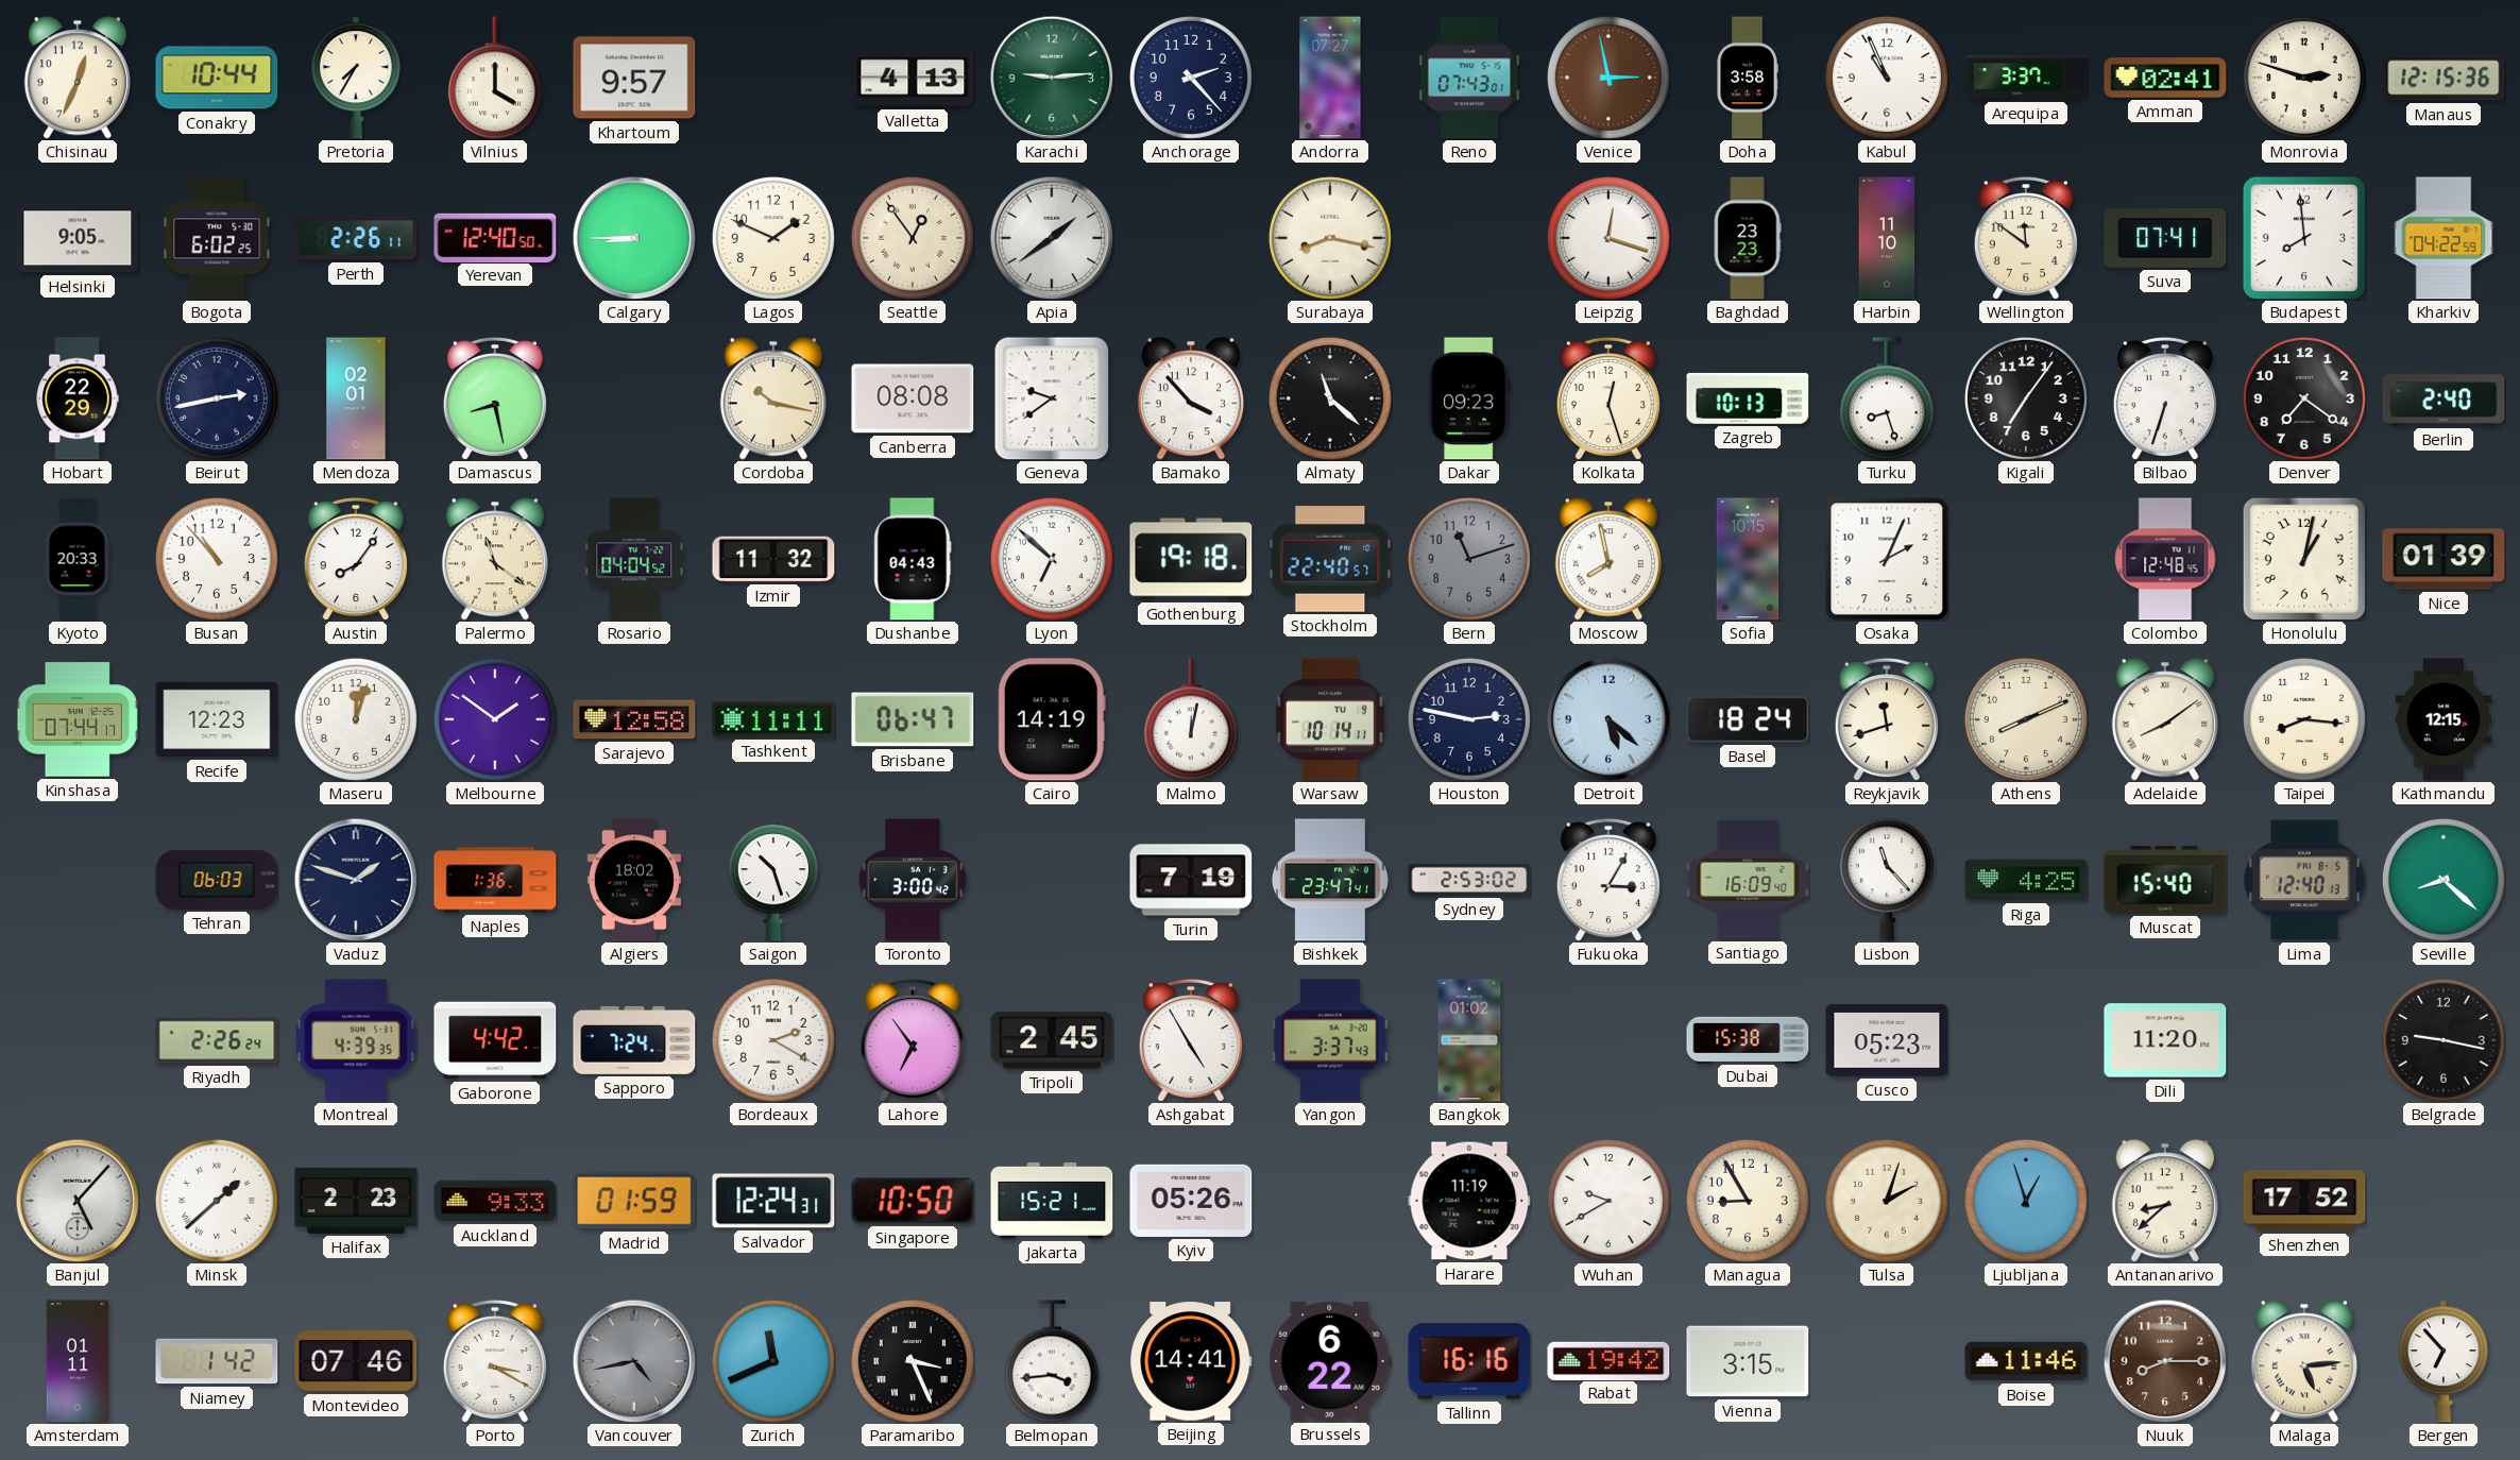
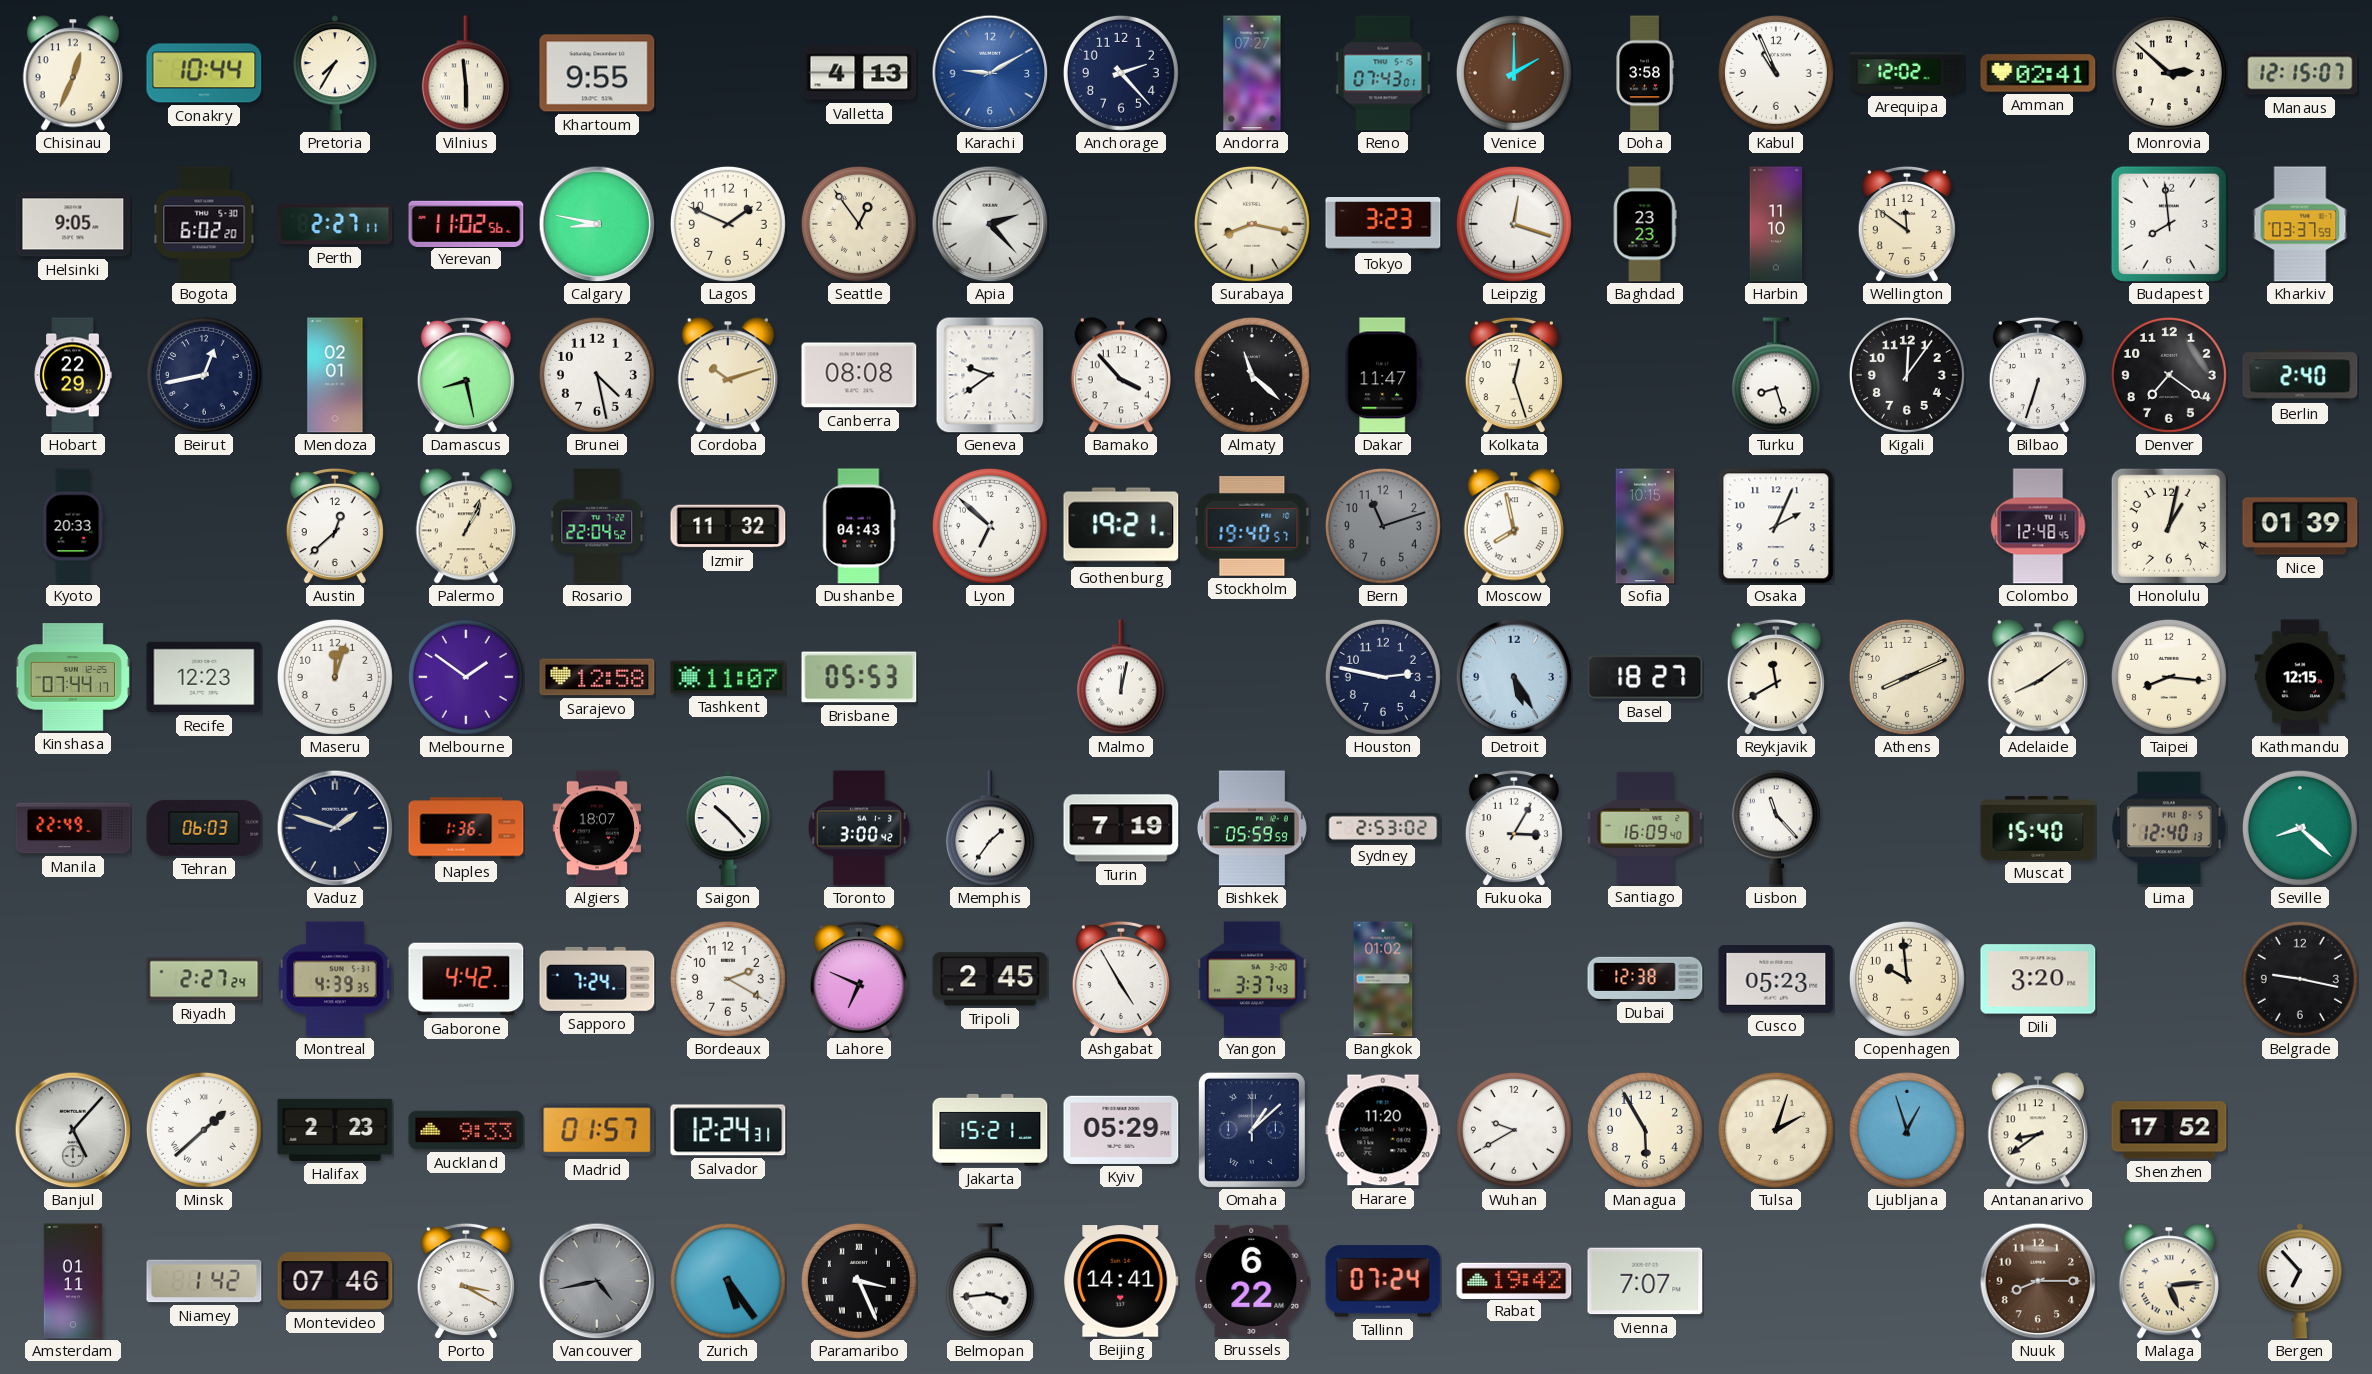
Vilnius: 4:00 -> 5:59
Khartoum: 9:57 -> 9:55
Karachi: 9:14 -> 9:10
Karachi dial: green -> blue
Venice: 2:58 -> 2:00
Arequipa: 3:37 -> 12:02
Monrovia: 2:48 -> 2:52
Manaus: 12:15:36 -> 12:15:07
Bogota: 6:02:25 -> 6:02:20
Perth: 2:26 -> 2:27
Yerevan: 12:40 -> 11:02
Calgary: 8:45 -> 8:47
Apia: 1:39 -> 2:23
Tokyo: none -> 3:23
Suva: 07:41 -> none
Kharkiv: 04:22 -> 03:37
Beirut: 2:43 -> 12:43
Brunei: none -> 4:28
Cordoba: 10:17 -> 10:12
Dakar: 09:23 -> 11:47
Zagreb: 10:13 -> none
Kigali: 7:06 -> 12:06
Busan: 10:53 -> none
Austin: 8:06 -> 12:38
Palermo: 11:21 -> 1:04
Rosario: 04:04 -> 22:04
Gothenburg: 19:18 -> 19:21
Stockholm: 22:40 -> 19:40
Tashkent: 11:11 -> 11:07
Brisbane: 06:47 -> 05:53
Cairo: 14:19 -> none
Warsaw: 10:14 -> none
Detroit: 5:22 -> 5:25
Basel: 18:24 -> 18:27
Reykjavik: 11:42 -> 11:40
Manila: none -> 22:49
Algiers: 18:02 -> 18:07
Saigon: 10:27 -> 10:23
Memphis: none -> 1:36
Bishkek: 23:47 -> 05:59
Riga: 4:25 -> none
Riyadh: 2:26 -> 2:27
Lahore: 6:54 -> 6:49
Dubai: 15:38 -> 12:38
Copenhagen: none -> 9:59
Dili: 11:20 -> 3:20
Madrid: 01:59 -> 01:57
Singapore: 10:50 -> none
Kyiv: 05:26 -> 05:29
Omaha: none -> 1:08
Harare: 11:19 -> 11:20
Managua: 8:55 -> 5:55
Antananarivo: 8:38 -> 8:39
Zurich: 11:41 -> 5:24
Tallinn: 16:16 -> 07:24
Vienna: 3:15 -> 7:07
Boise: 11:46 -> none
